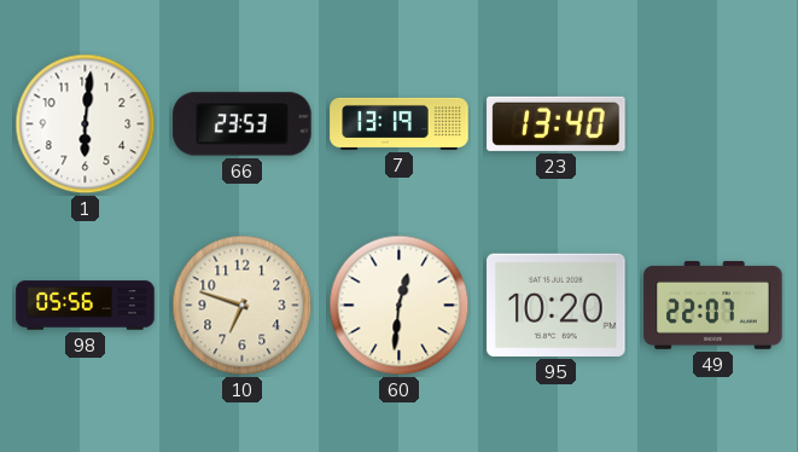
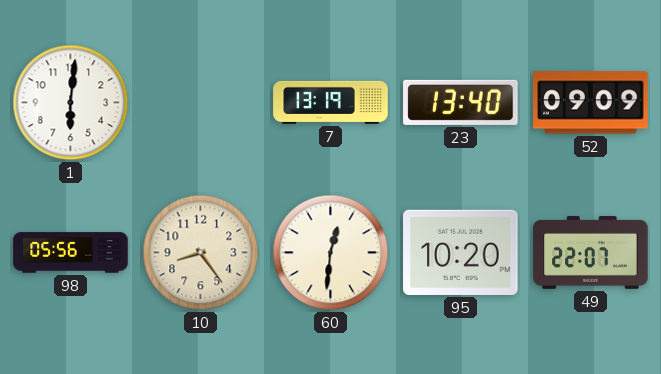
66: 23:53 -> none
52: none -> 09:09
10: 6:48 -> 8:24
